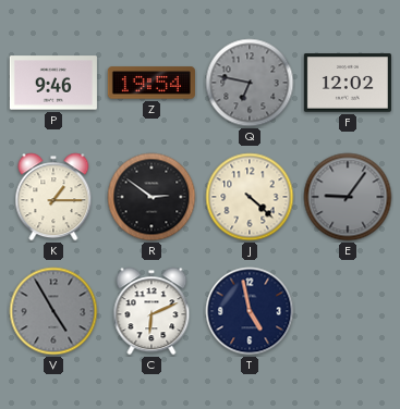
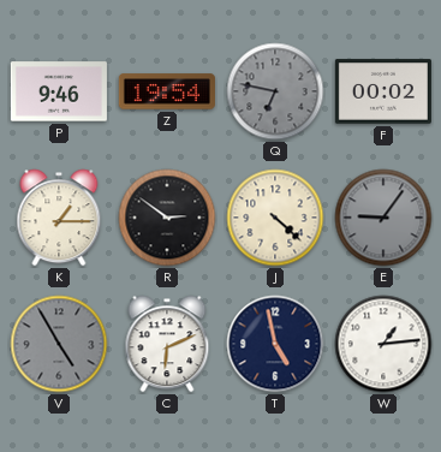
F: 12:02 -> 00:02
W: none -> 1:14
